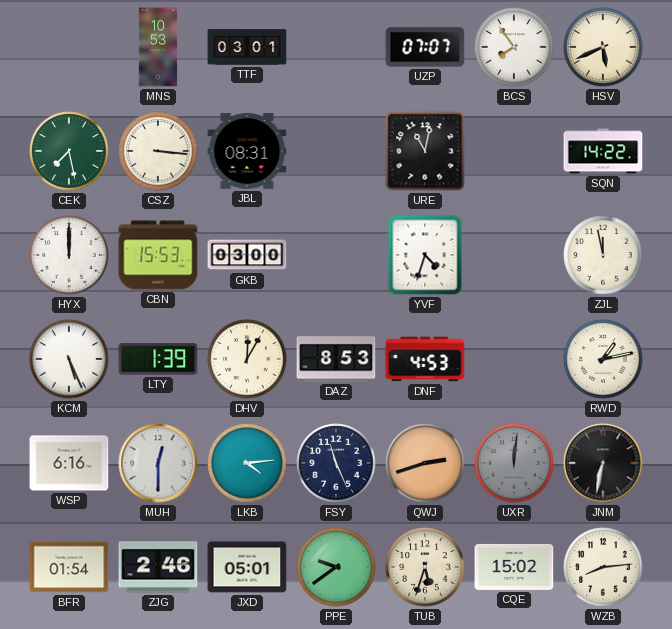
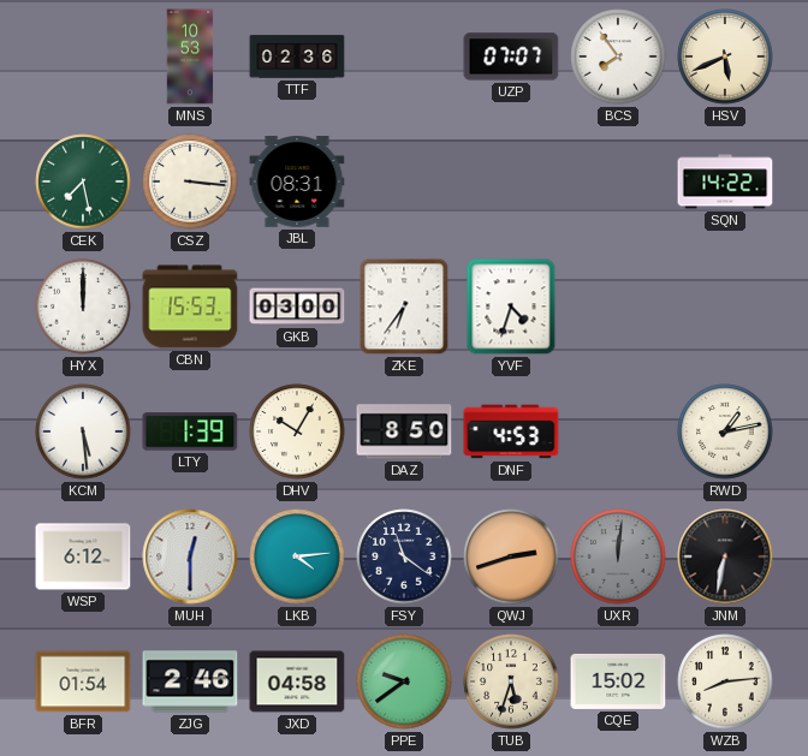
TTF: 03:01 -> 02:36
URE: 11:02 -> none
ZKE: none -> 6:36
ZJL: 11:58 -> none
KCM: 5:26 -> 5:29
DHV: 12:05 -> 10:05
DAZ: 8:53 -> 8:50
WSP: 6:16 -> 6:12
FSY: 11:26 -> 11:21
JXD: 05:01 -> 04:58
